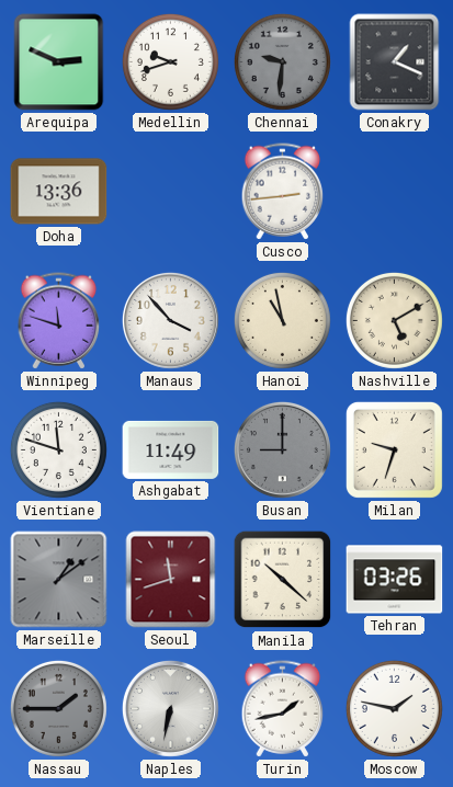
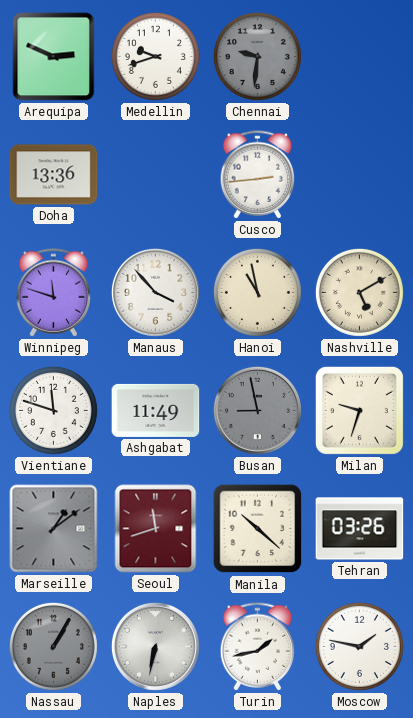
Conakry: 1:19 -> none
Busan: 9:00 -> 8:58
Nassau: 1:45 -> 1:05
